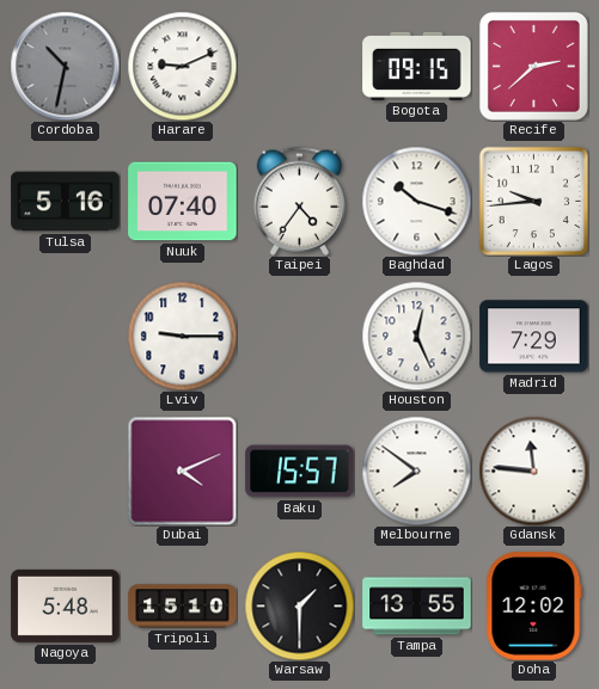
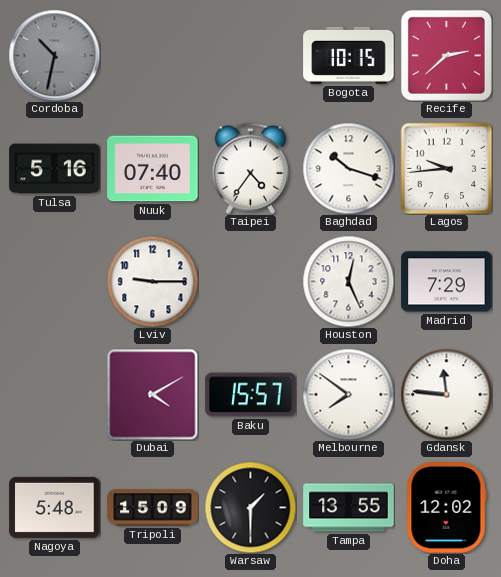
Harare: 9:11 -> none
Bogota: 09:15 -> 10:15
Dubai: 4:11 -> 4:10
Tripoli: 15:10 -> 15:09
